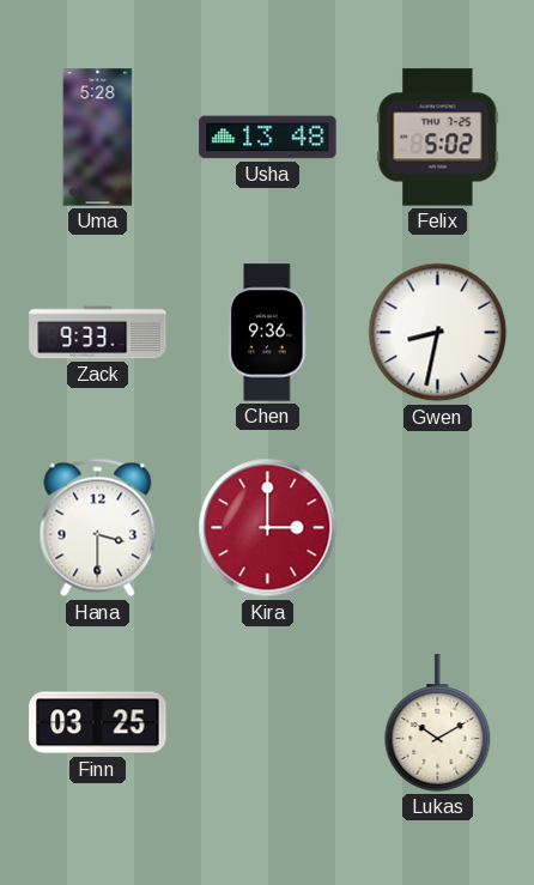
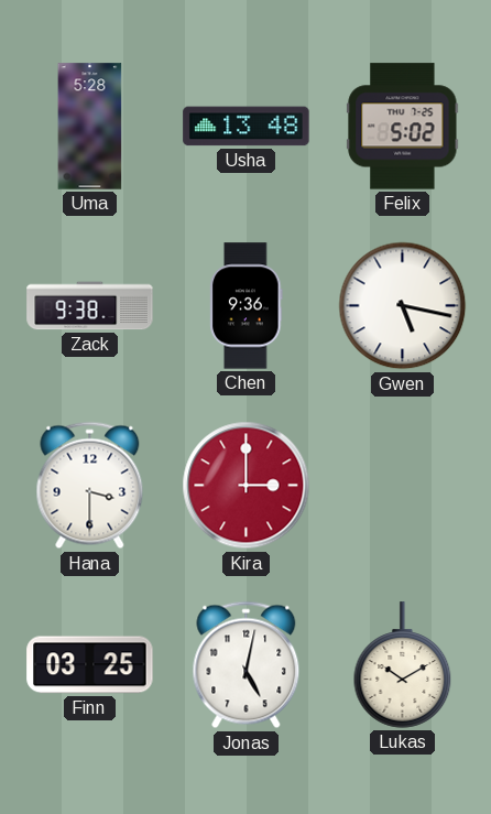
Zack: 9:33 -> 9:38
Gwen: 8:32 -> 5:17
Jonas: none -> 5:02
